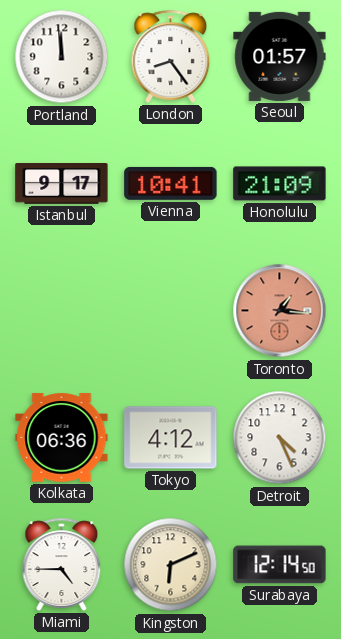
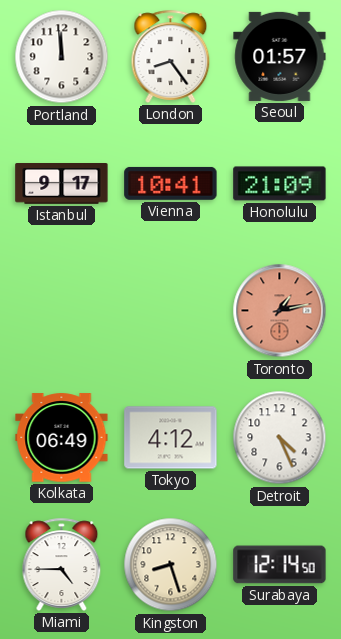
Toronto: 1:16 -> 1:13
Kolkata: 06:36 -> 06:49
Kingston: 6:11 -> 8:27
